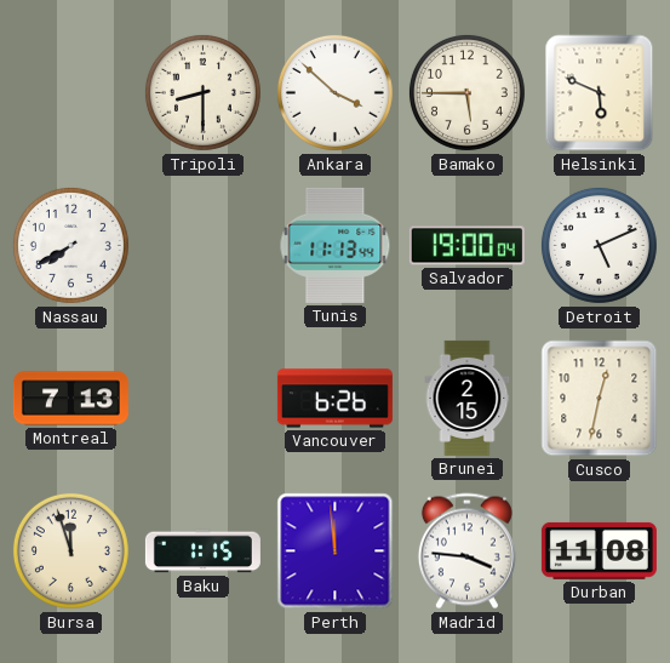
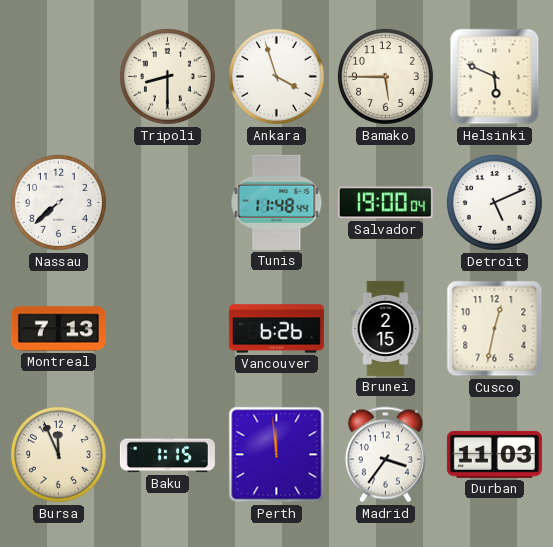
Ankara: 3:52 -> 3:57
Nassau: 7:40 -> 7:38
Tunis: 11:13 -> 11:48
Bursa: 11:57 -> 11:56
Madrid: 3:46 -> 3:36
Durban: 11:08 -> 11:03
